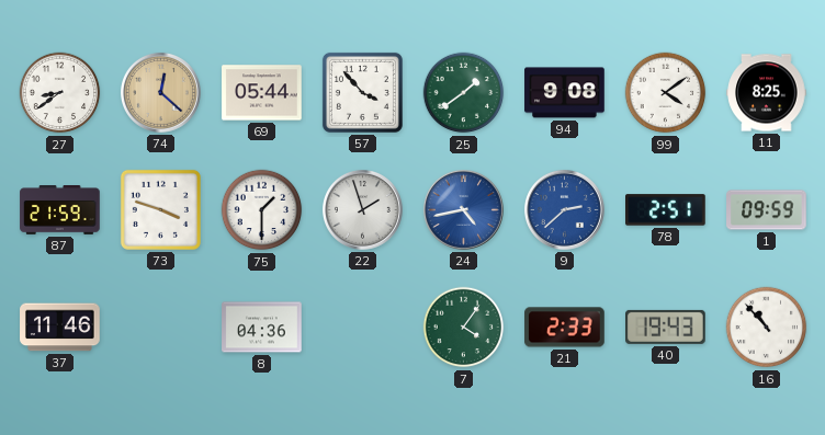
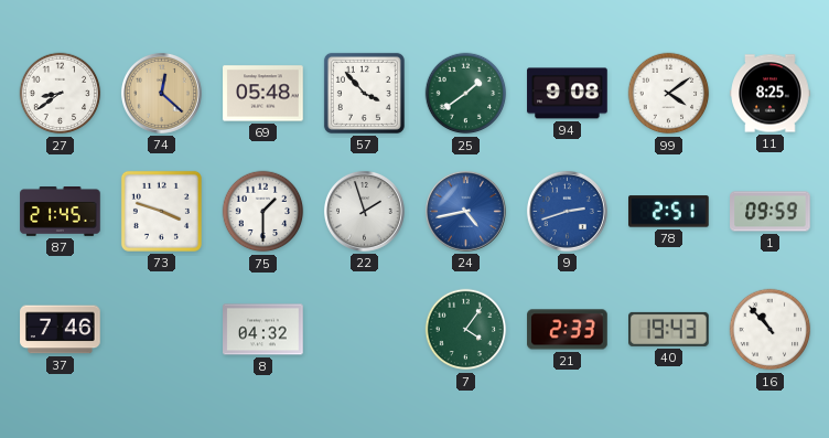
69: 05:44 -> 05:48
87: 21:59 -> 21:45
9: 2:38 -> 2:42
37: 11:46 -> 7:46
8: 04:36 -> 04:32
